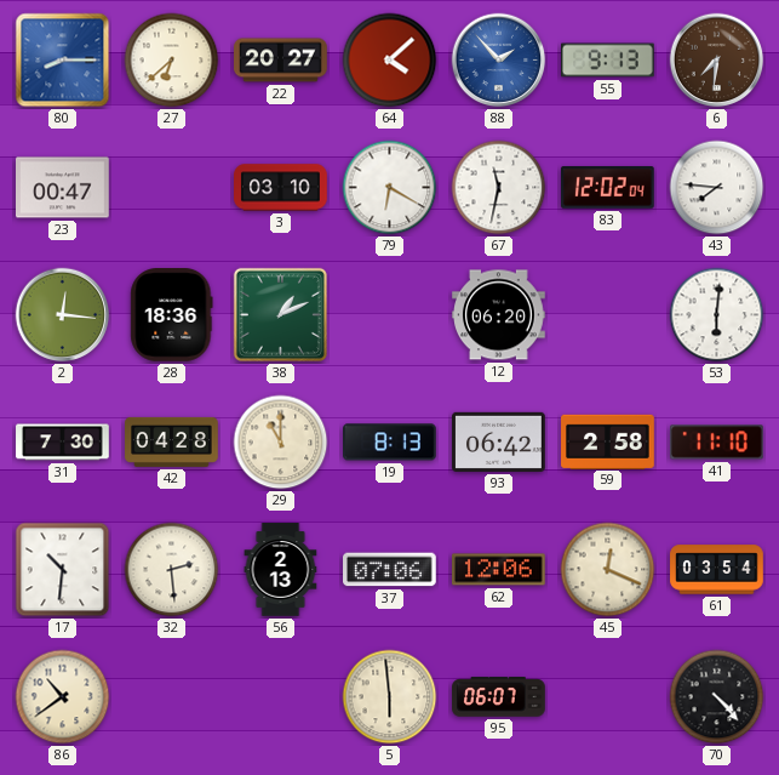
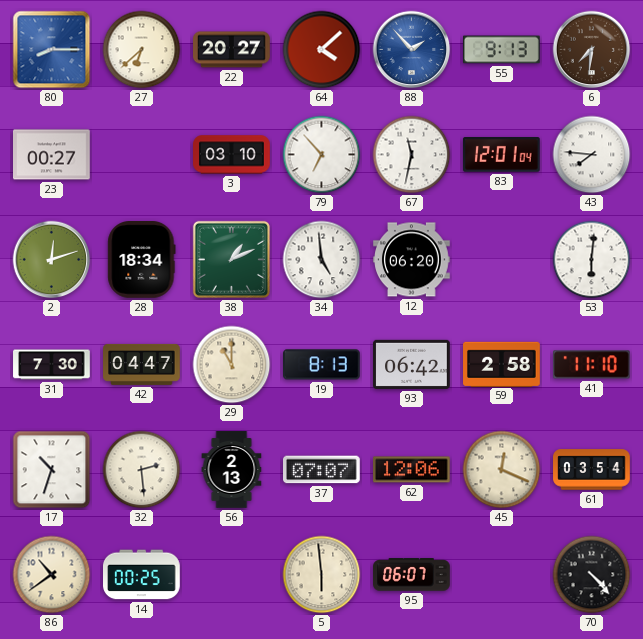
23: 00:47 -> 00:27
79: 6:20 -> 6:53
83: 12:02 -> 12:01
2: 12:16 -> 12:12
28: 18:36 -> 18:34
34: none -> 4:59
42: 04:28 -> 04:47
17: 10:31 -> 10:33
37: 07:06 -> 07:07
14: none -> 00:25
